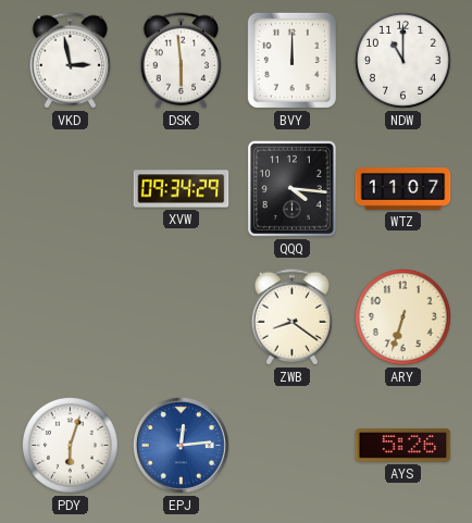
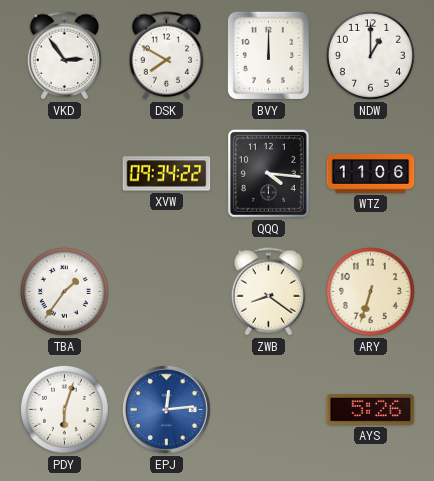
VKD: 2:58 -> 2:54
DSK: 5:59 -> 7:50
NDW: 11:00 -> 1:00
XVW: 09:34:29 -> 09:34:22
WTZ: 11:07 -> 11:06
TBA: none -> 1:36
